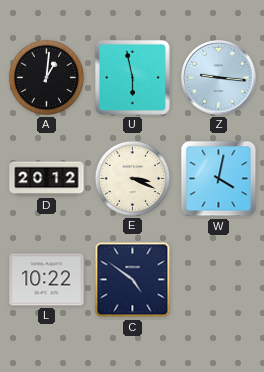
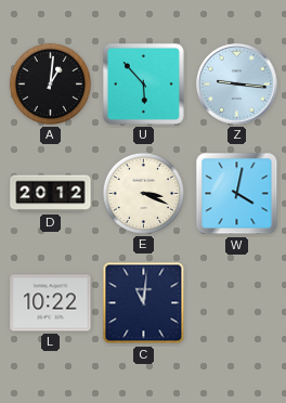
U: 5:58 -> 5:53
C: 4:51 -> 11:01
